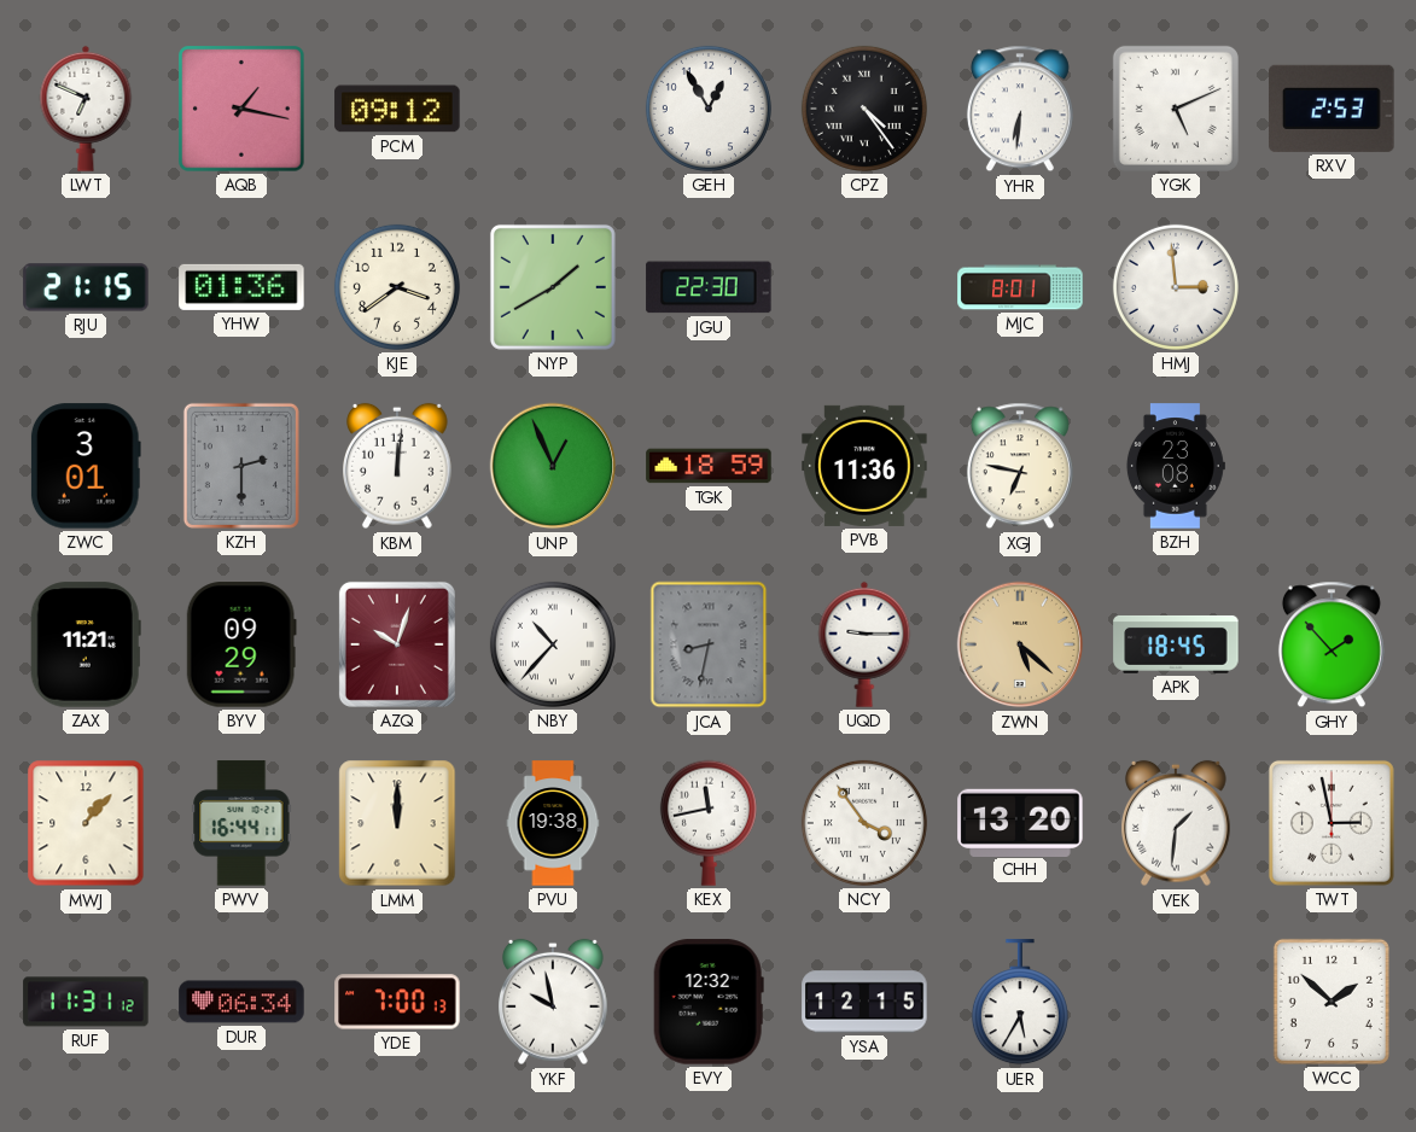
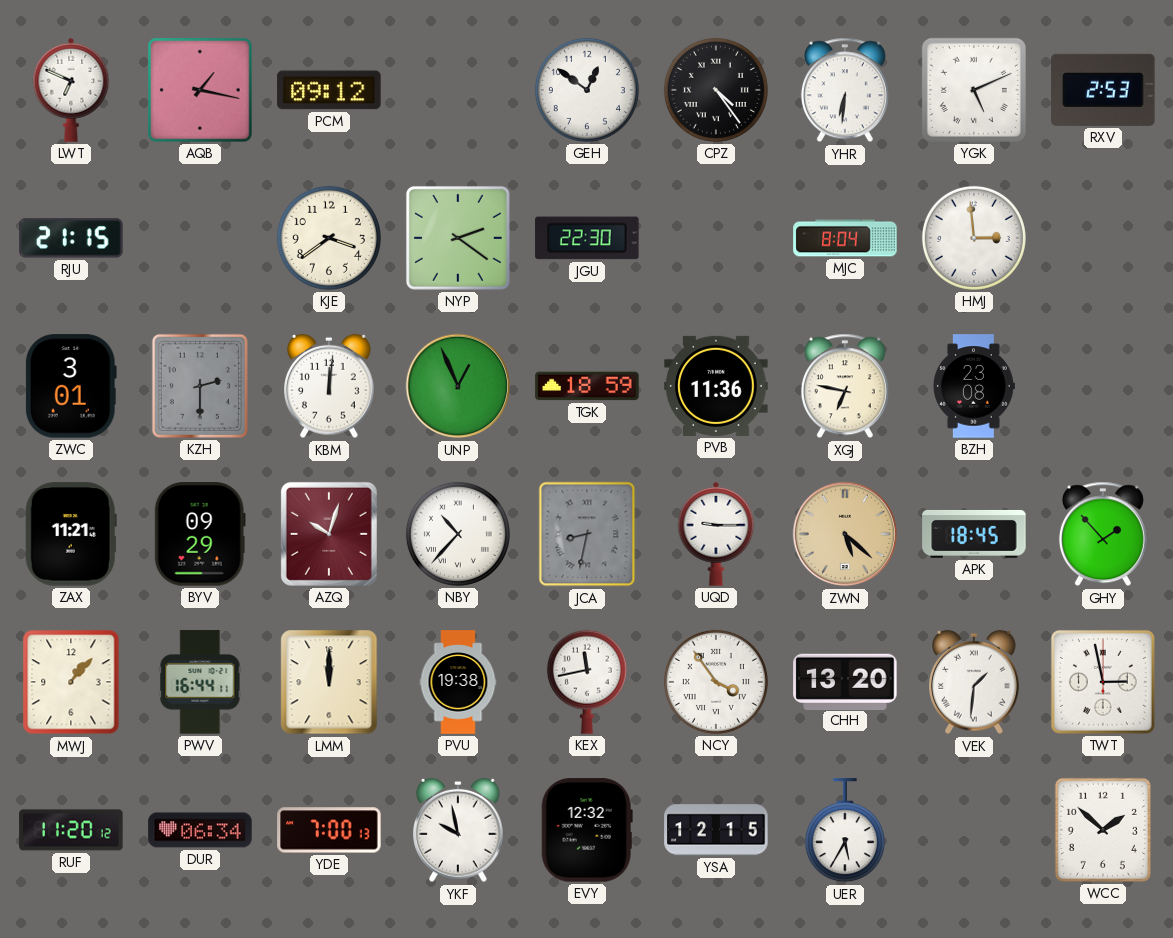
GEH: 12:55 -> 12:51
YHW: 01:36 -> none
NYP: 1:40 -> 2:21
MJC: 8:01 -> 8:04
RUF: 11:31 -> 11:20
